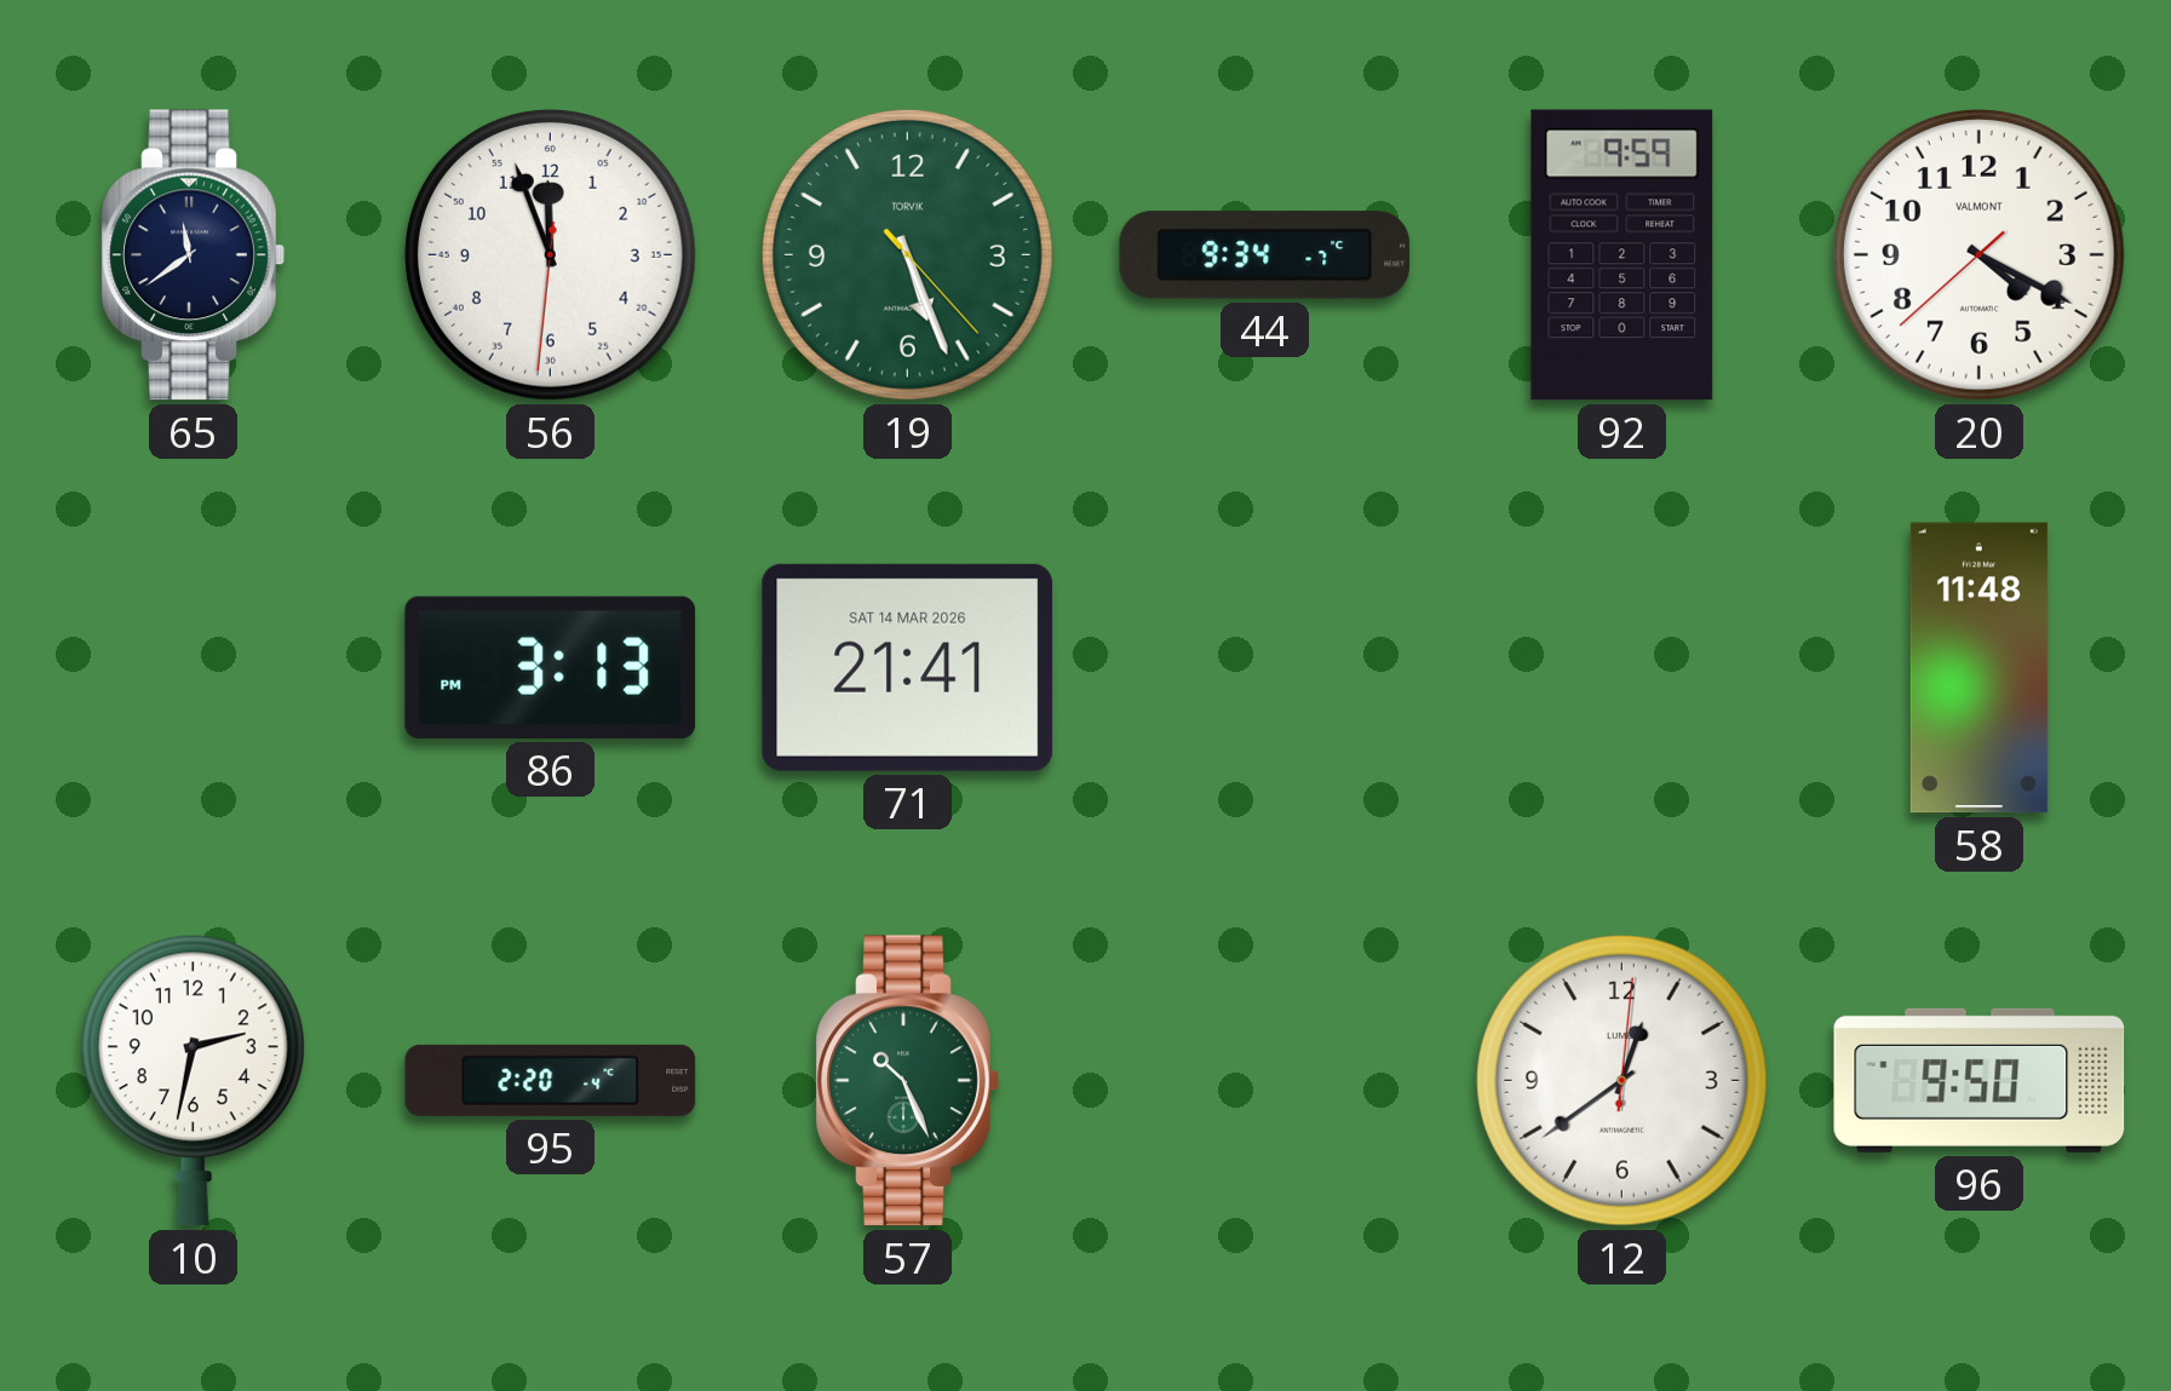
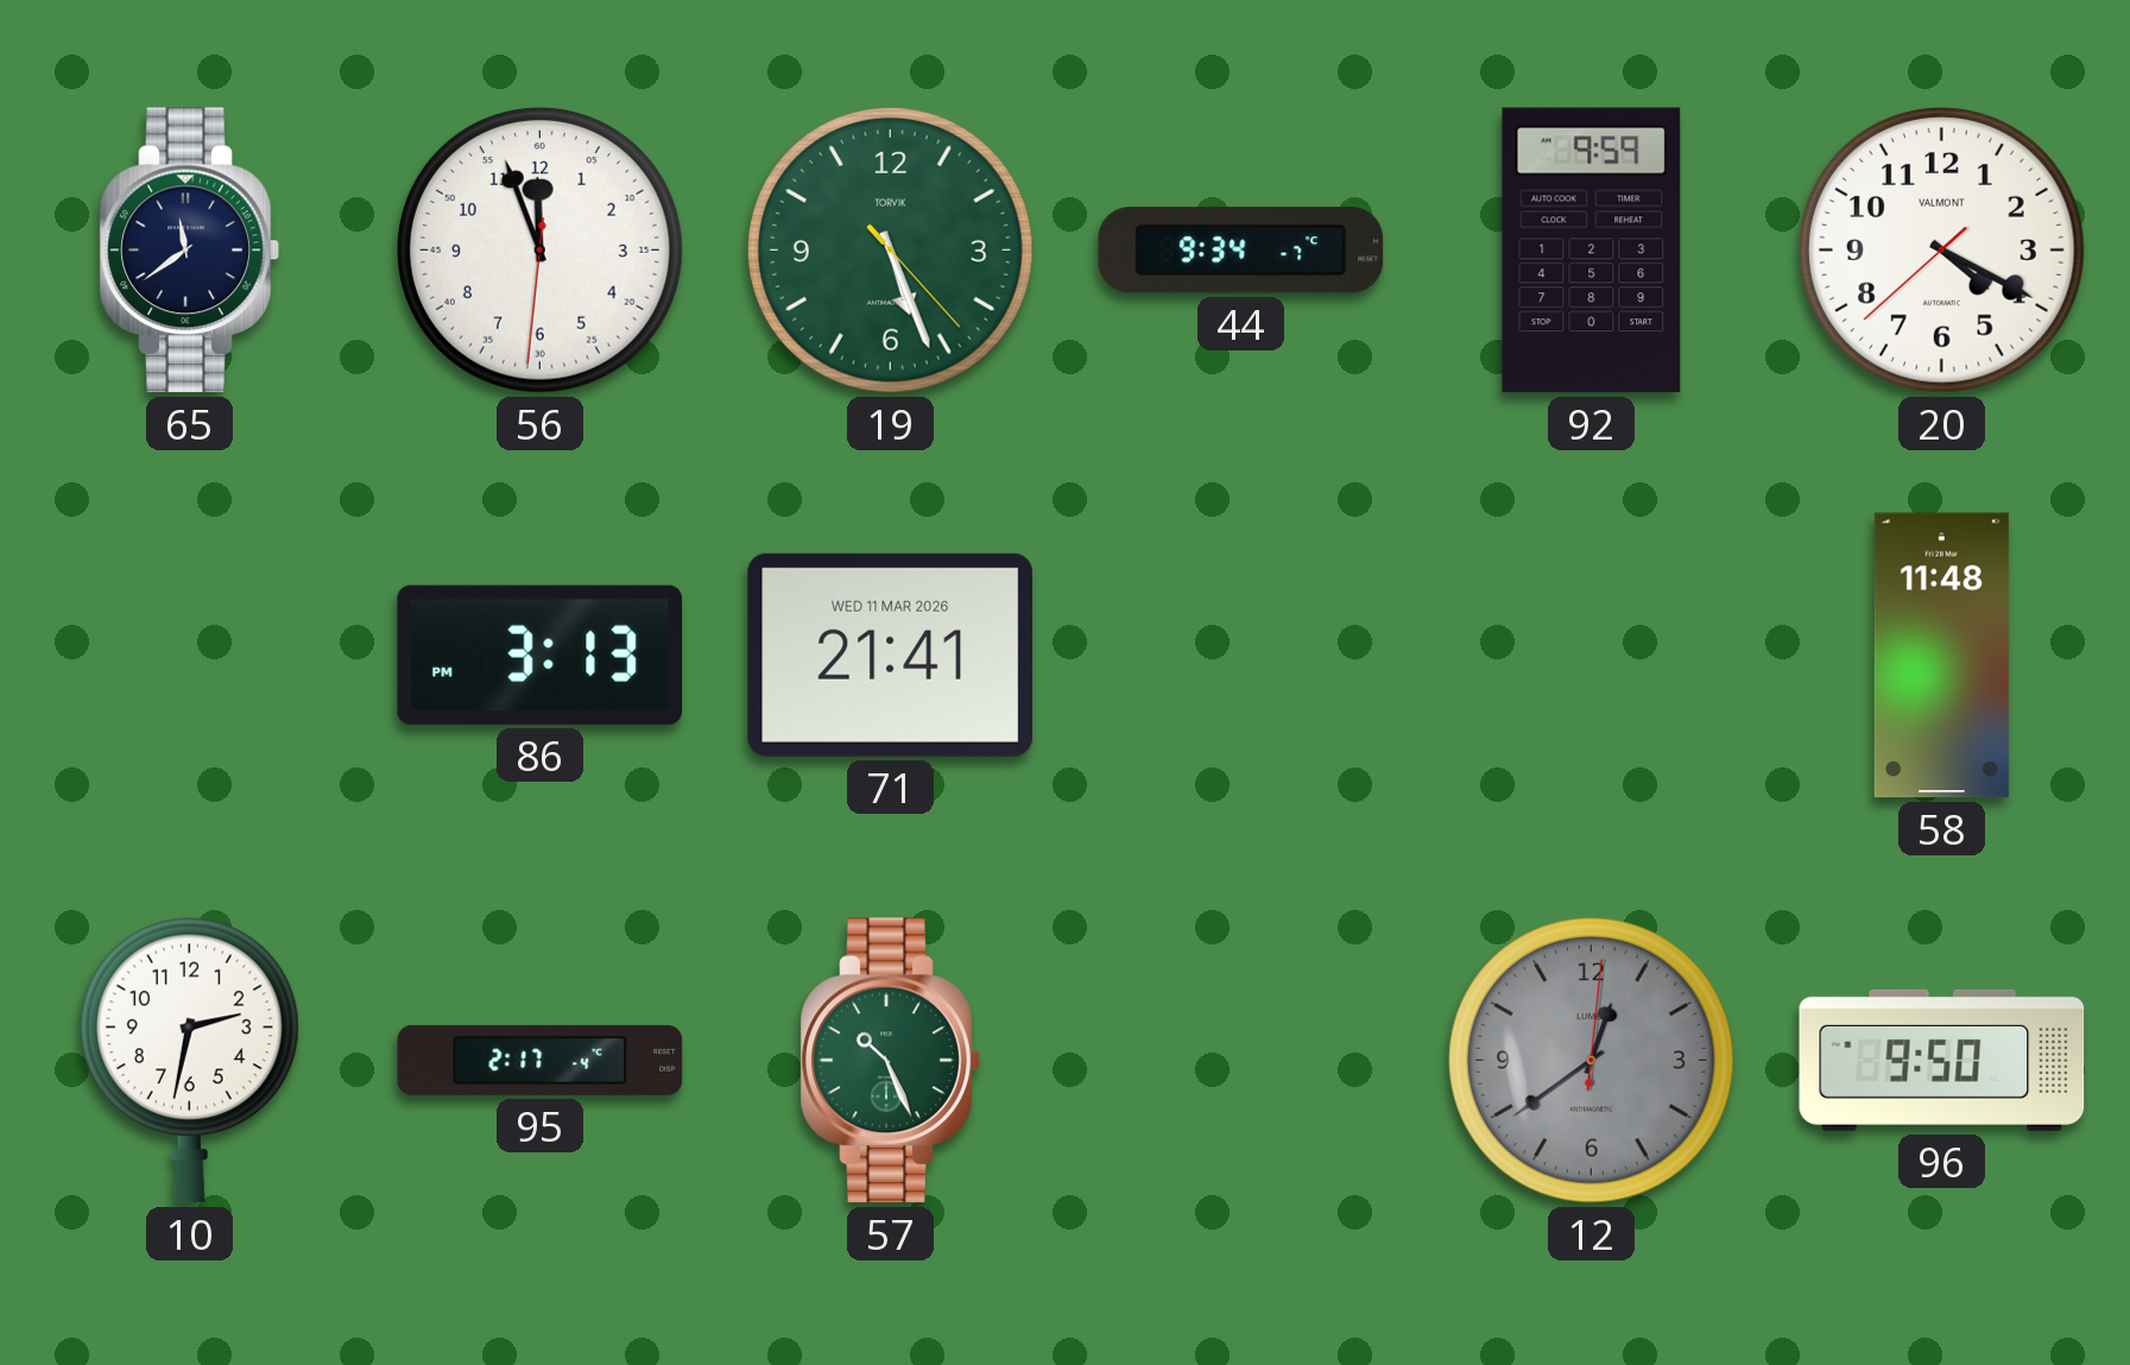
71 date: SAT 14 MAR 2026 -> WED 11 MAR 2026
95: 2:20 -> 2:17
12 dial: white -> grey
